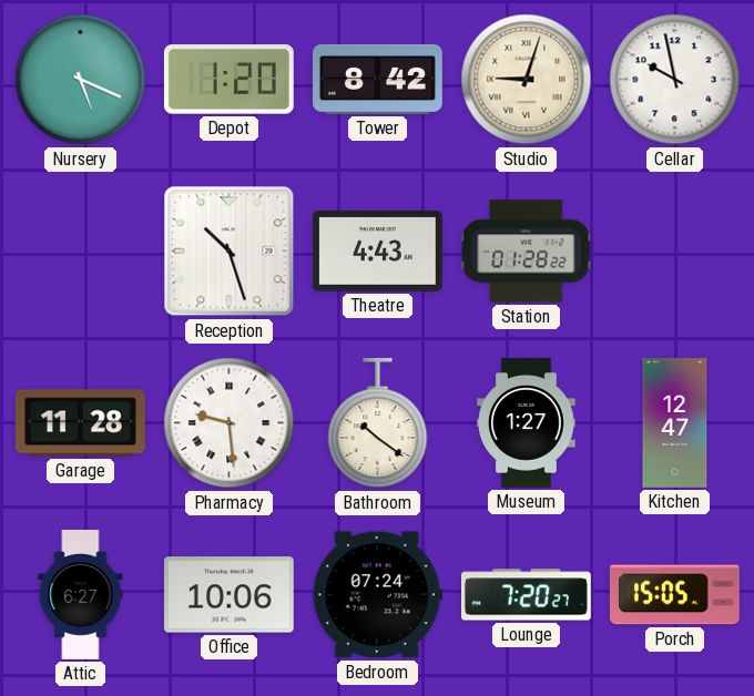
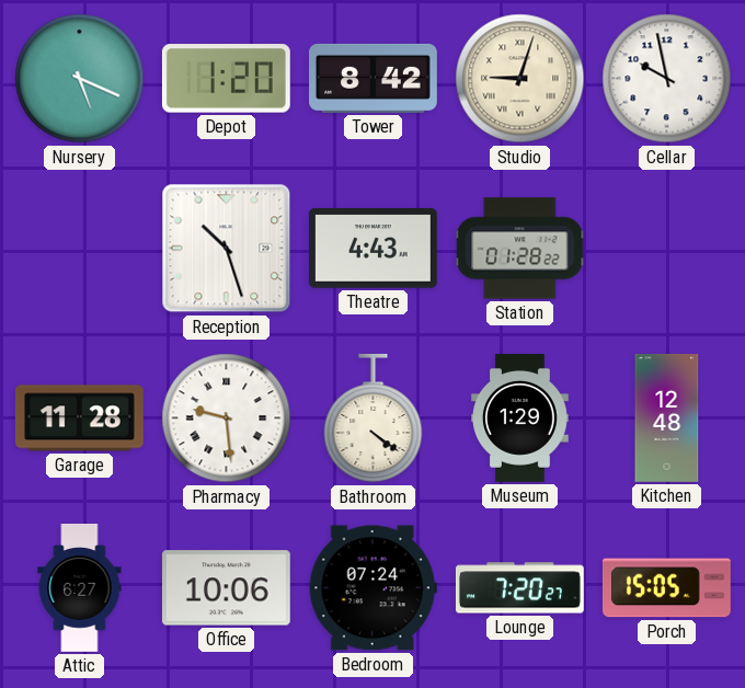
Bathroom: 10:21 -> 4:21
Museum: 1:27 -> 1:29
Kitchen: 12:47 -> 12:48
